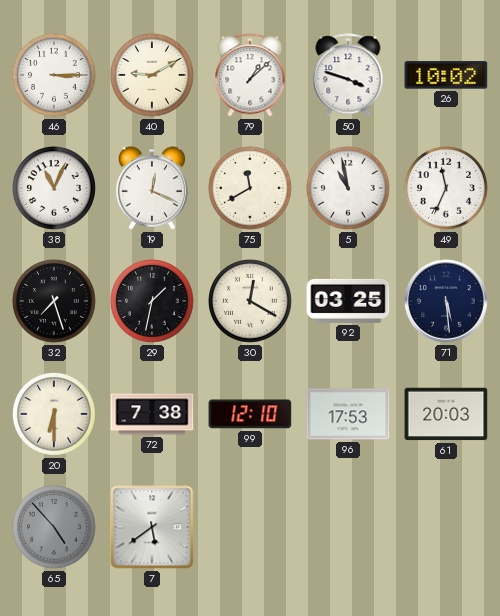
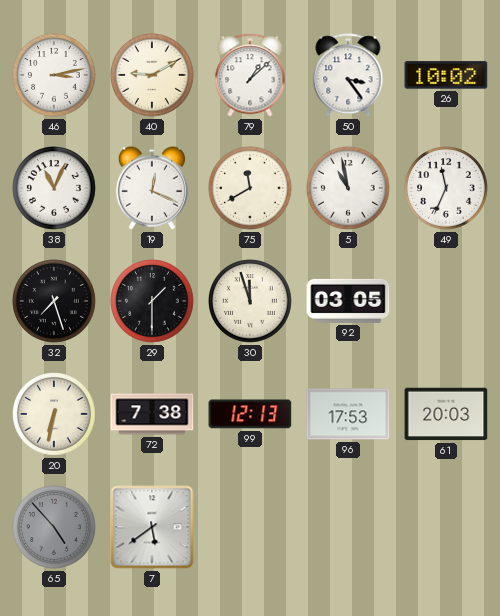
46: 3:15 -> 3:13
50: 3:48 -> 3:24
29: 1:32 -> 1:30
30: 12:20 -> 11:57
92: 03:25 -> 03:05
71: 5:29 -> none
20: 6:30 -> 6:32
99: 12:10 -> 12:13
